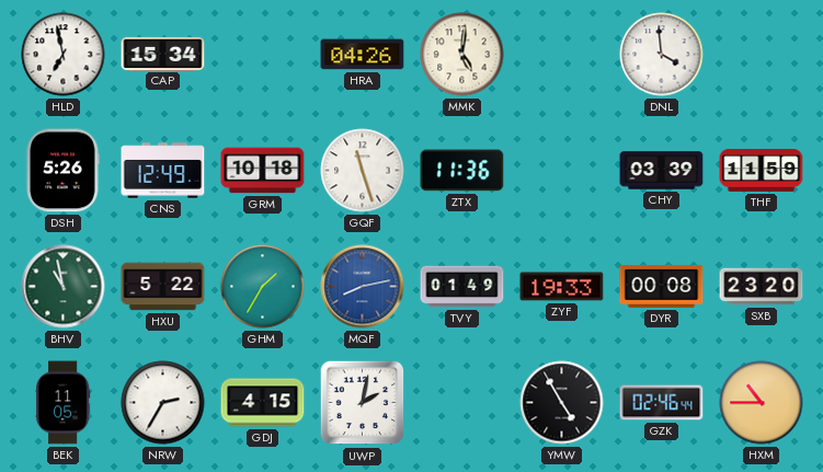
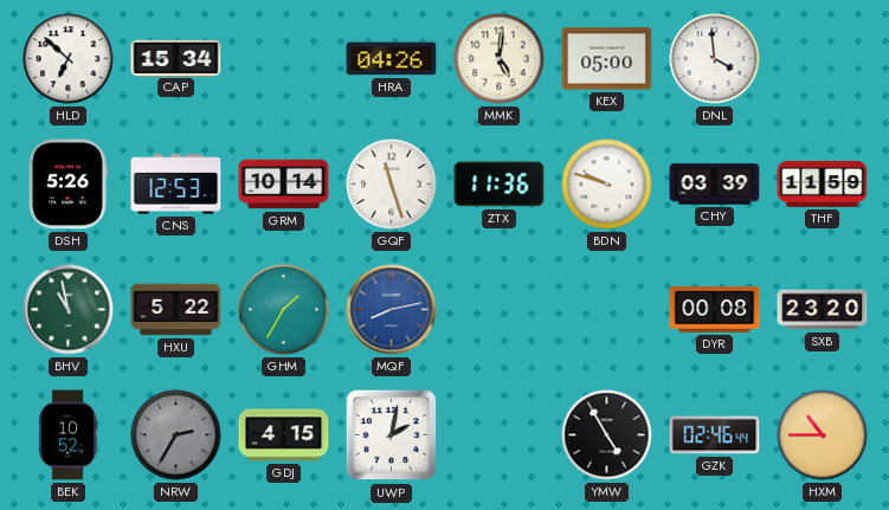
HLD: 6:58 -> 6:52
KEX: none -> 05:00
CNS: 12:49 -> 12:53
GRM: 10:18 -> 10:14
BDN: none -> 9:48
TVY: 01:49 -> none
ZYF: 19:33 -> none
BEK: 11:05 -> 10:52
NRW dial: white -> grey
